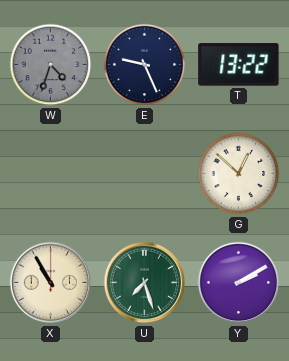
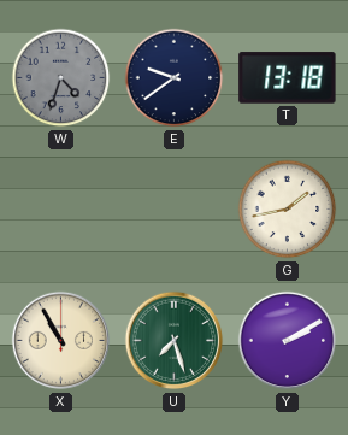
E: 9:26 -> 9:39
T: 13:22 -> 13:18
G: 12:52 -> 1:43
